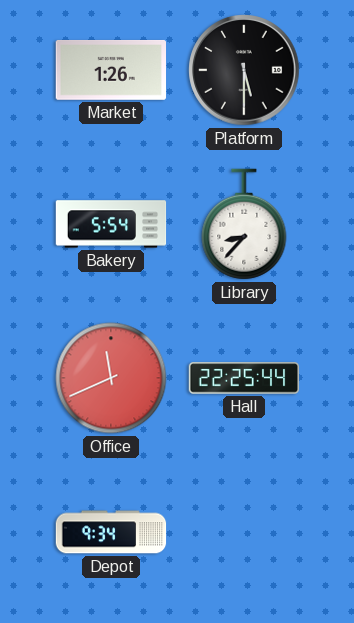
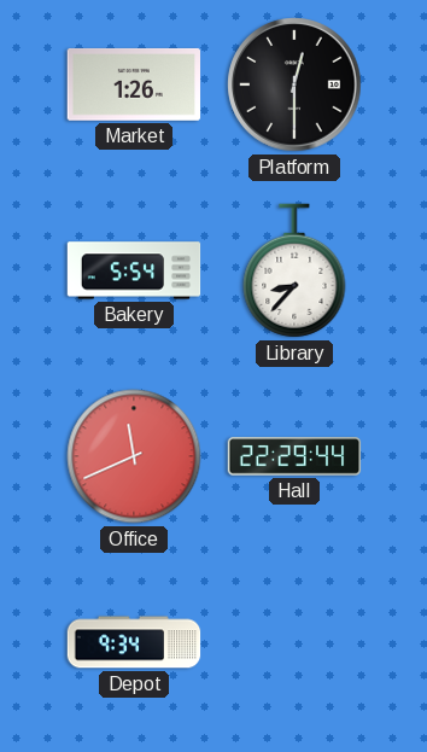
Platform: 5:30 -> 12:30
Hall: 22:25 -> 22:29
